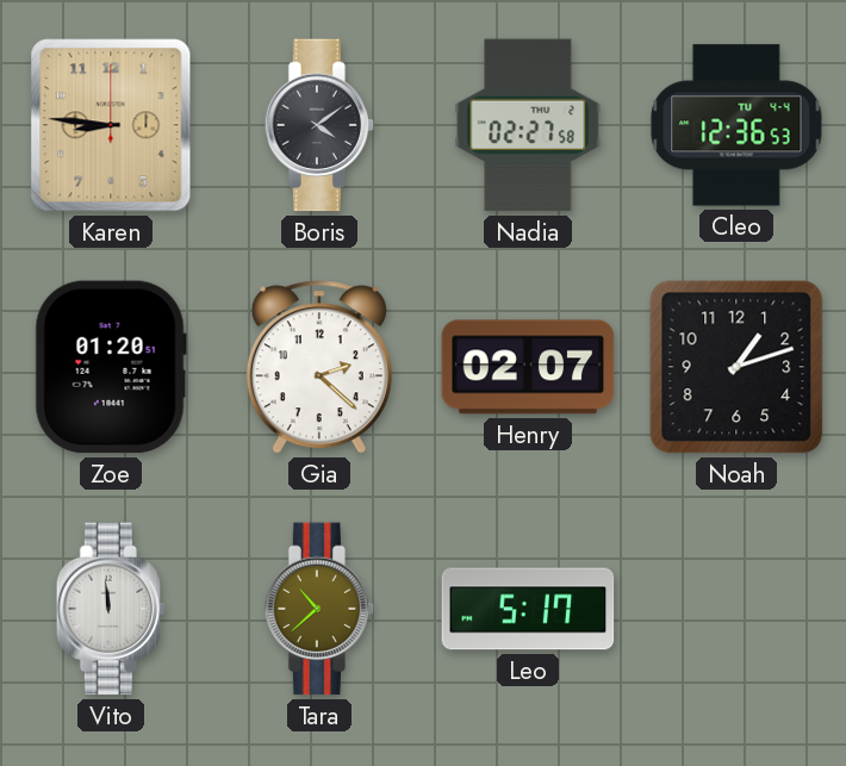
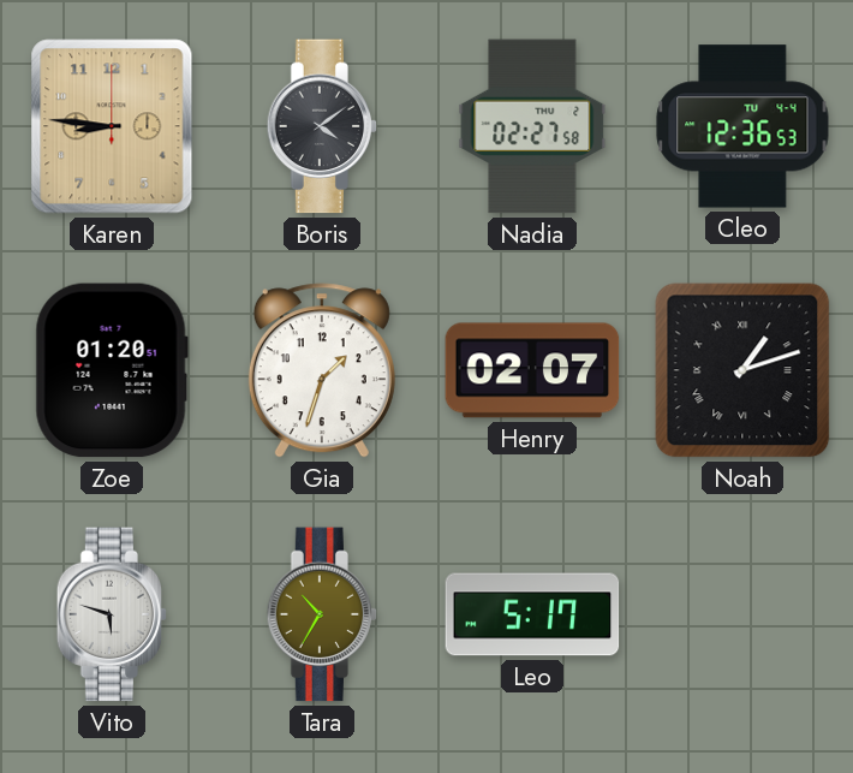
Gia: 2:22 -> 1:33
Noah numerals: Arabic -> Roman
Vito: 11:59 -> 5:48
Tara: 10:38 -> 10:35
